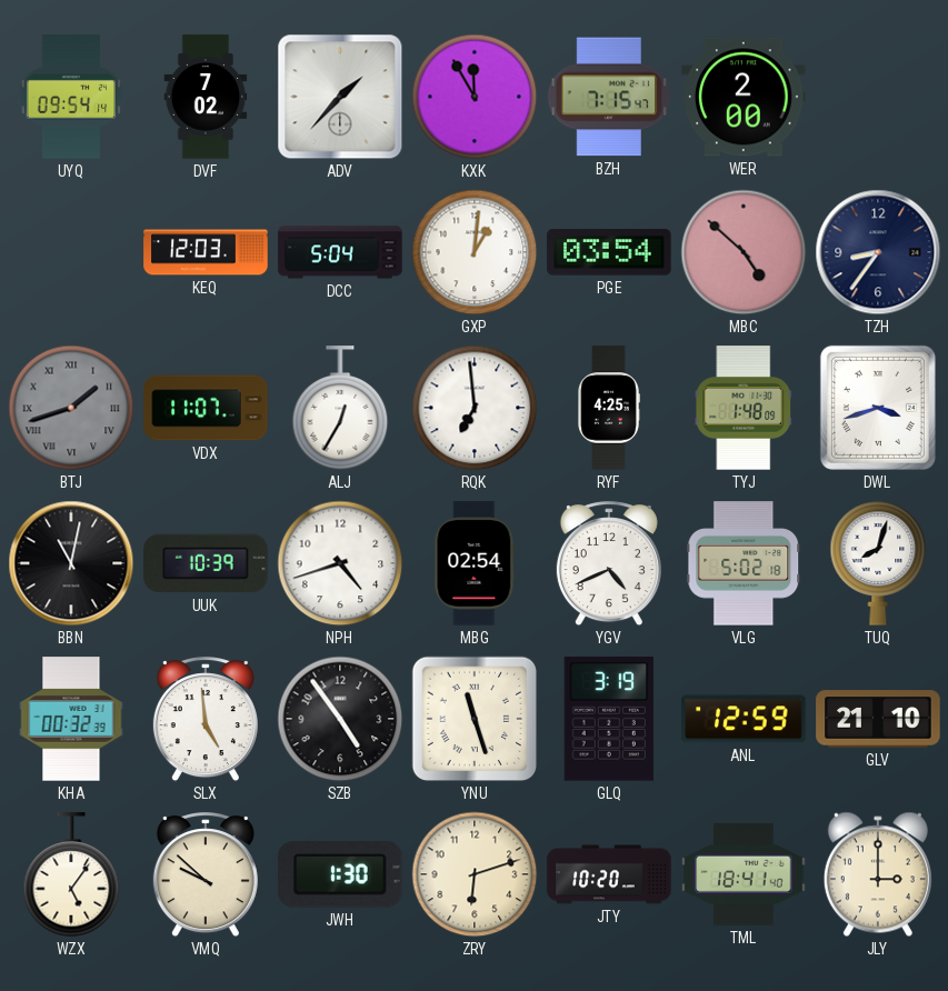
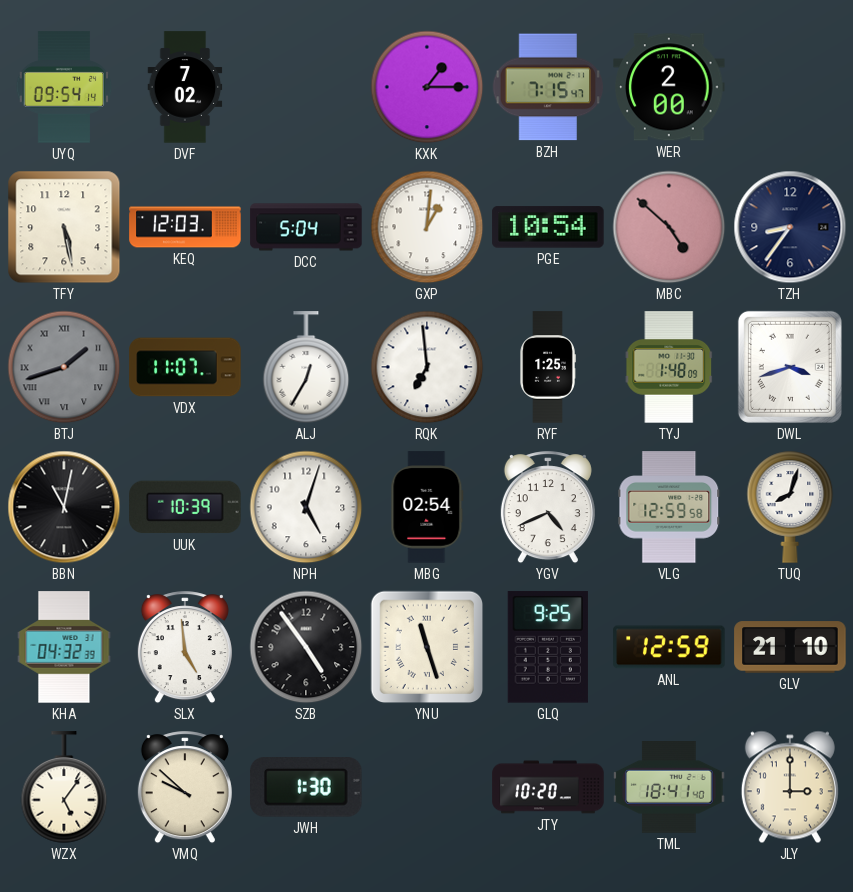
ADV: 1:37 -> none
KXK: 11:55 -> 1:15
TFY: none -> 5:28
PGE: 03:54 -> 10:54
RYF: 4:25 -> 1:25
NPH: 4:42 -> 5:03
VLG: 5:02 -> 12:59
KHA: 00:32 -> 04:32
GLQ: 3:19 -> 9:25
ZRY: 6:12 -> none
